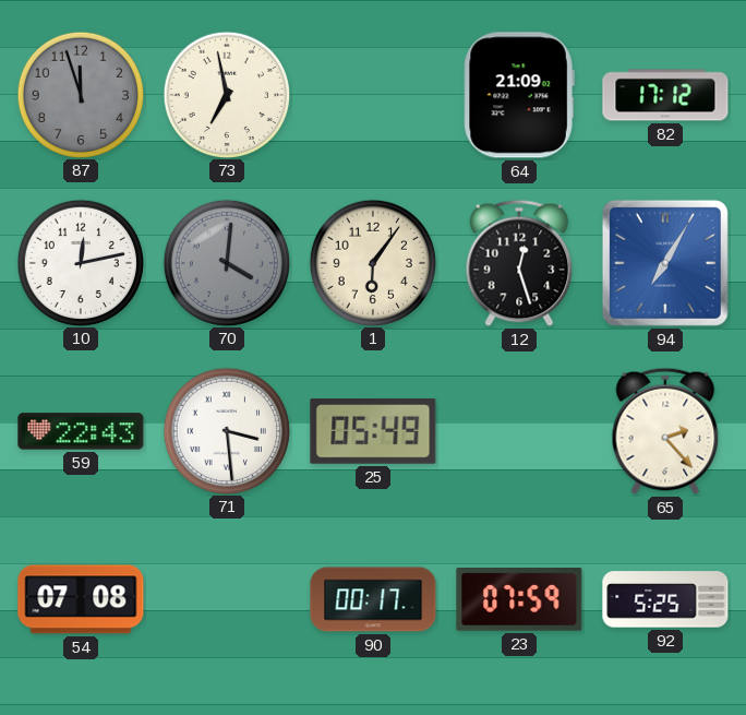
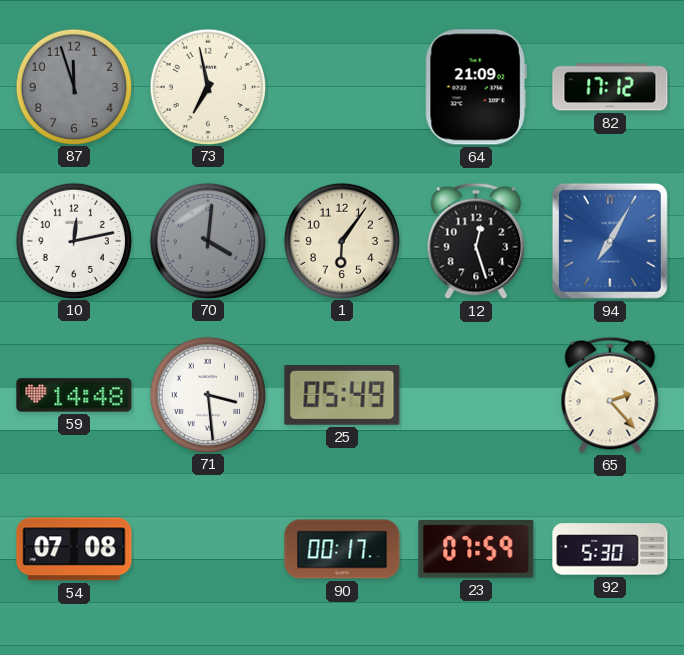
59: 22:43 -> 14:48
92: 5:25 -> 5:30
